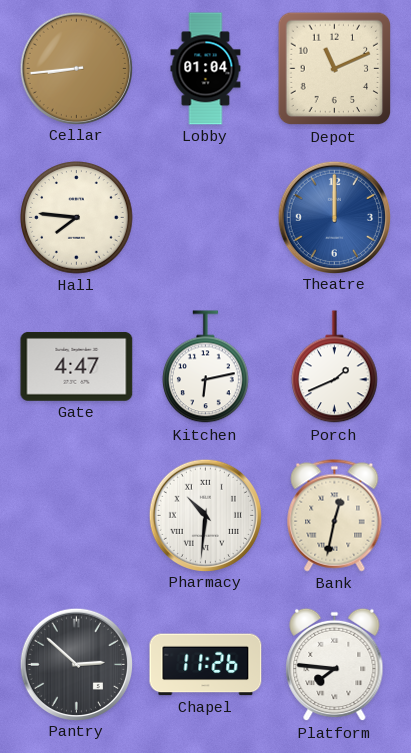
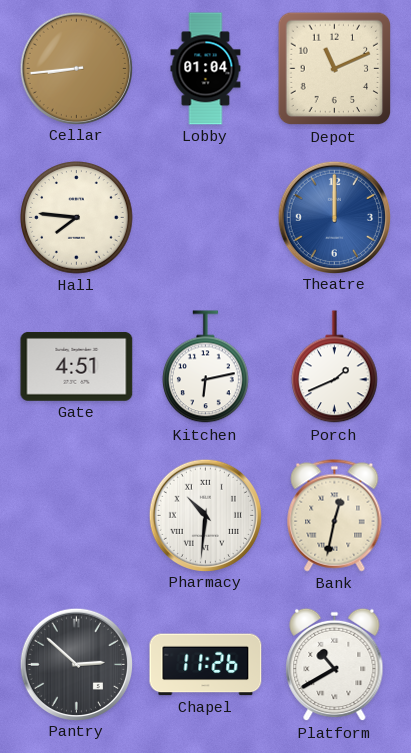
Gate: 4:47 -> 4:51
Platform: 7:46 -> 10:40
